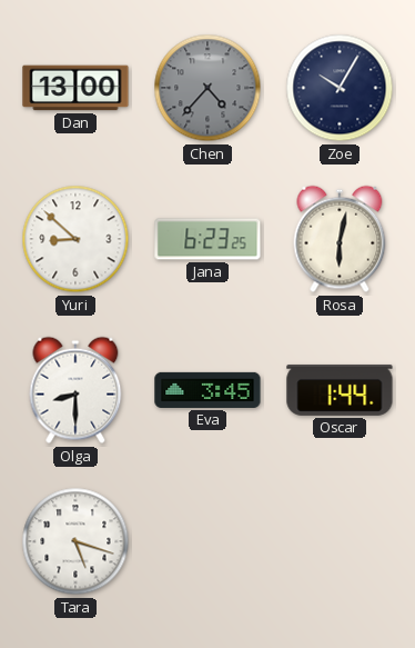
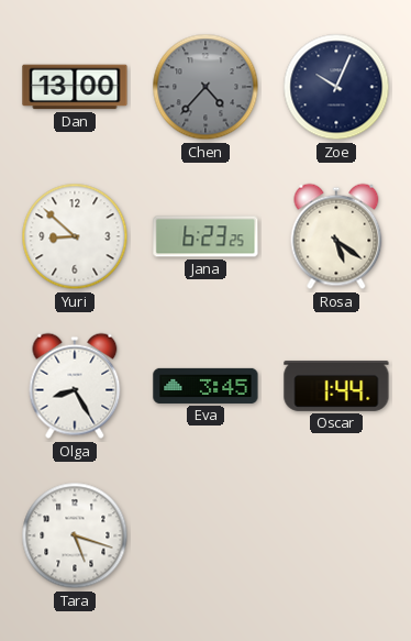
Zoe: 10:05 -> 10:04
Rosa: 6:02 -> 5:21
Olga: 8:30 -> 8:25
